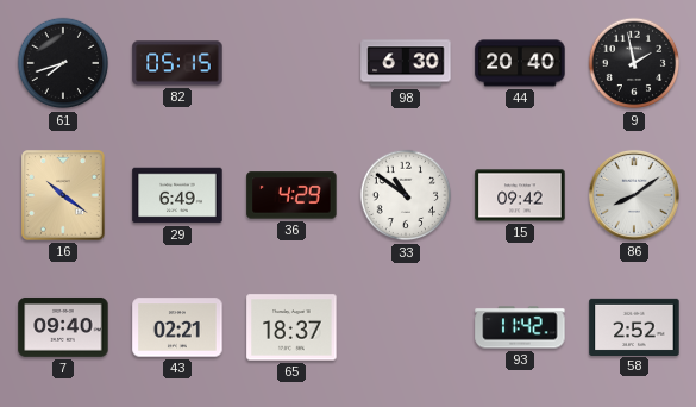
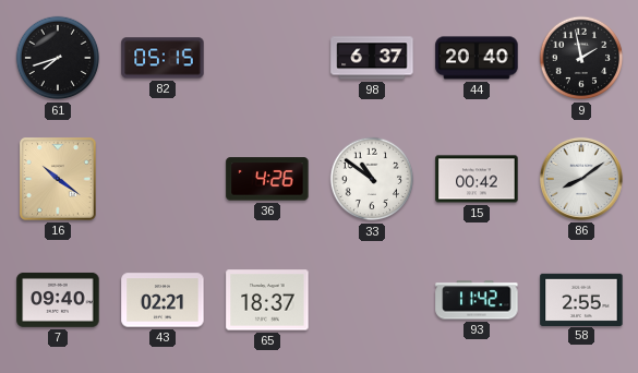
98: 6:30 -> 6:37
29: 6:49 -> none
36: 4:29 -> 4:26
15: 09:42 -> 00:42
58: 2:52 -> 2:55
